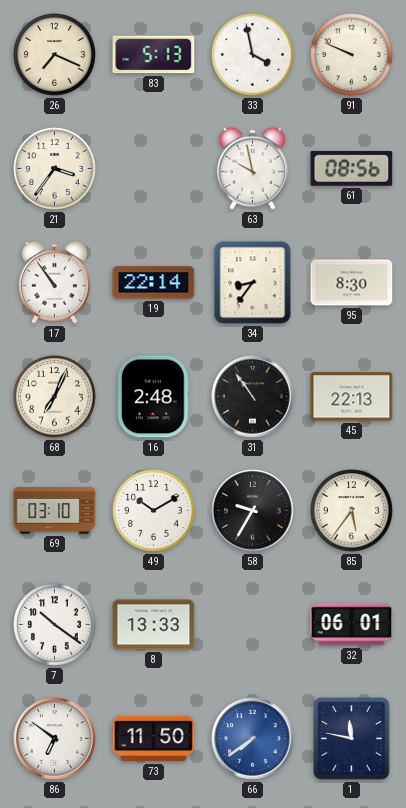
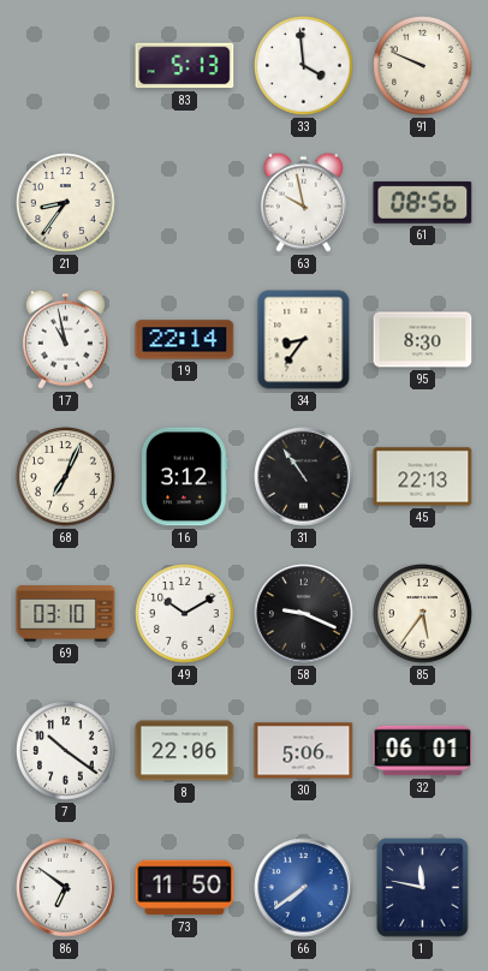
26: 7:19 -> none
33: 3:58 -> 3:59
21: 3:36 -> 8:36
17: 10:54 -> 10:58
16: 2:48 -> 3:12
58: 9:35 -> 9:19
8: 13:33 -> 22:06
30: none -> 5:06
